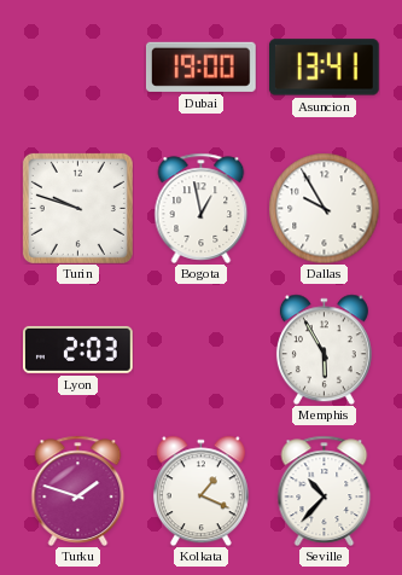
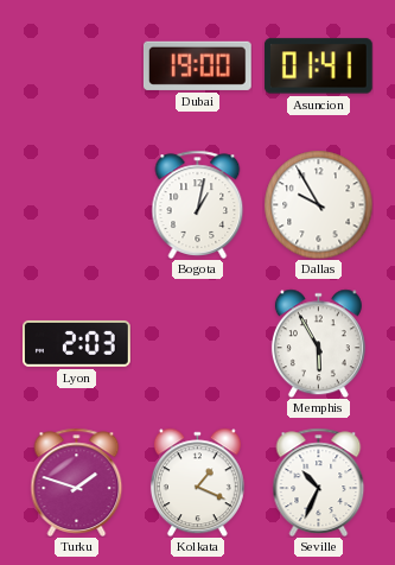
Asuncion: 13:41 -> 01:41
Turin: 9:48 -> none
Bogota: 12:58 -> 1:02
Seville: 10:37 -> 10:34
